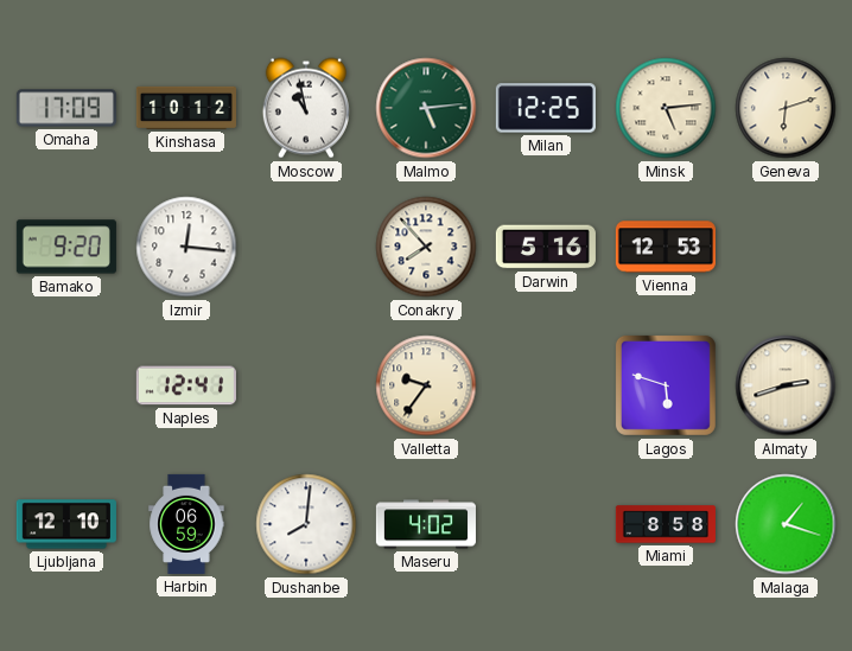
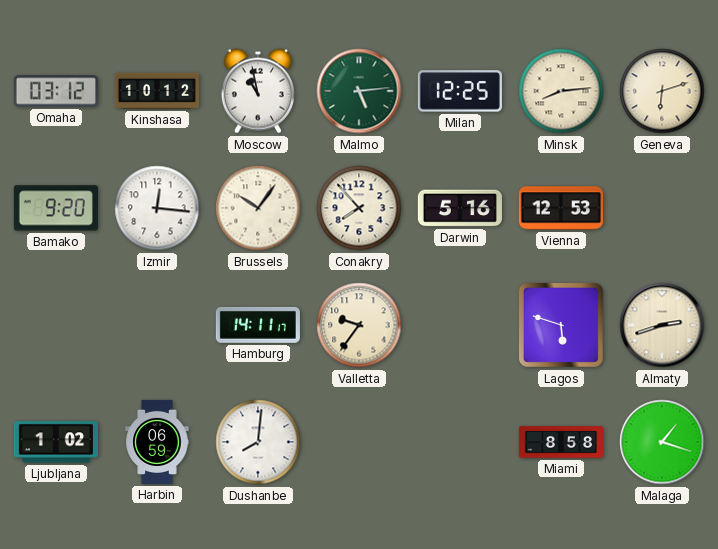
Omaha: 17:09 -> 03:12
Minsk: 5:14 -> 8:14
Brussels: none -> 10:06
Naples: 12:41 -> none
Hamburg: none -> 14:11
Ljubljana: 12:10 -> 1:02
Maseru: 4:02 -> none
